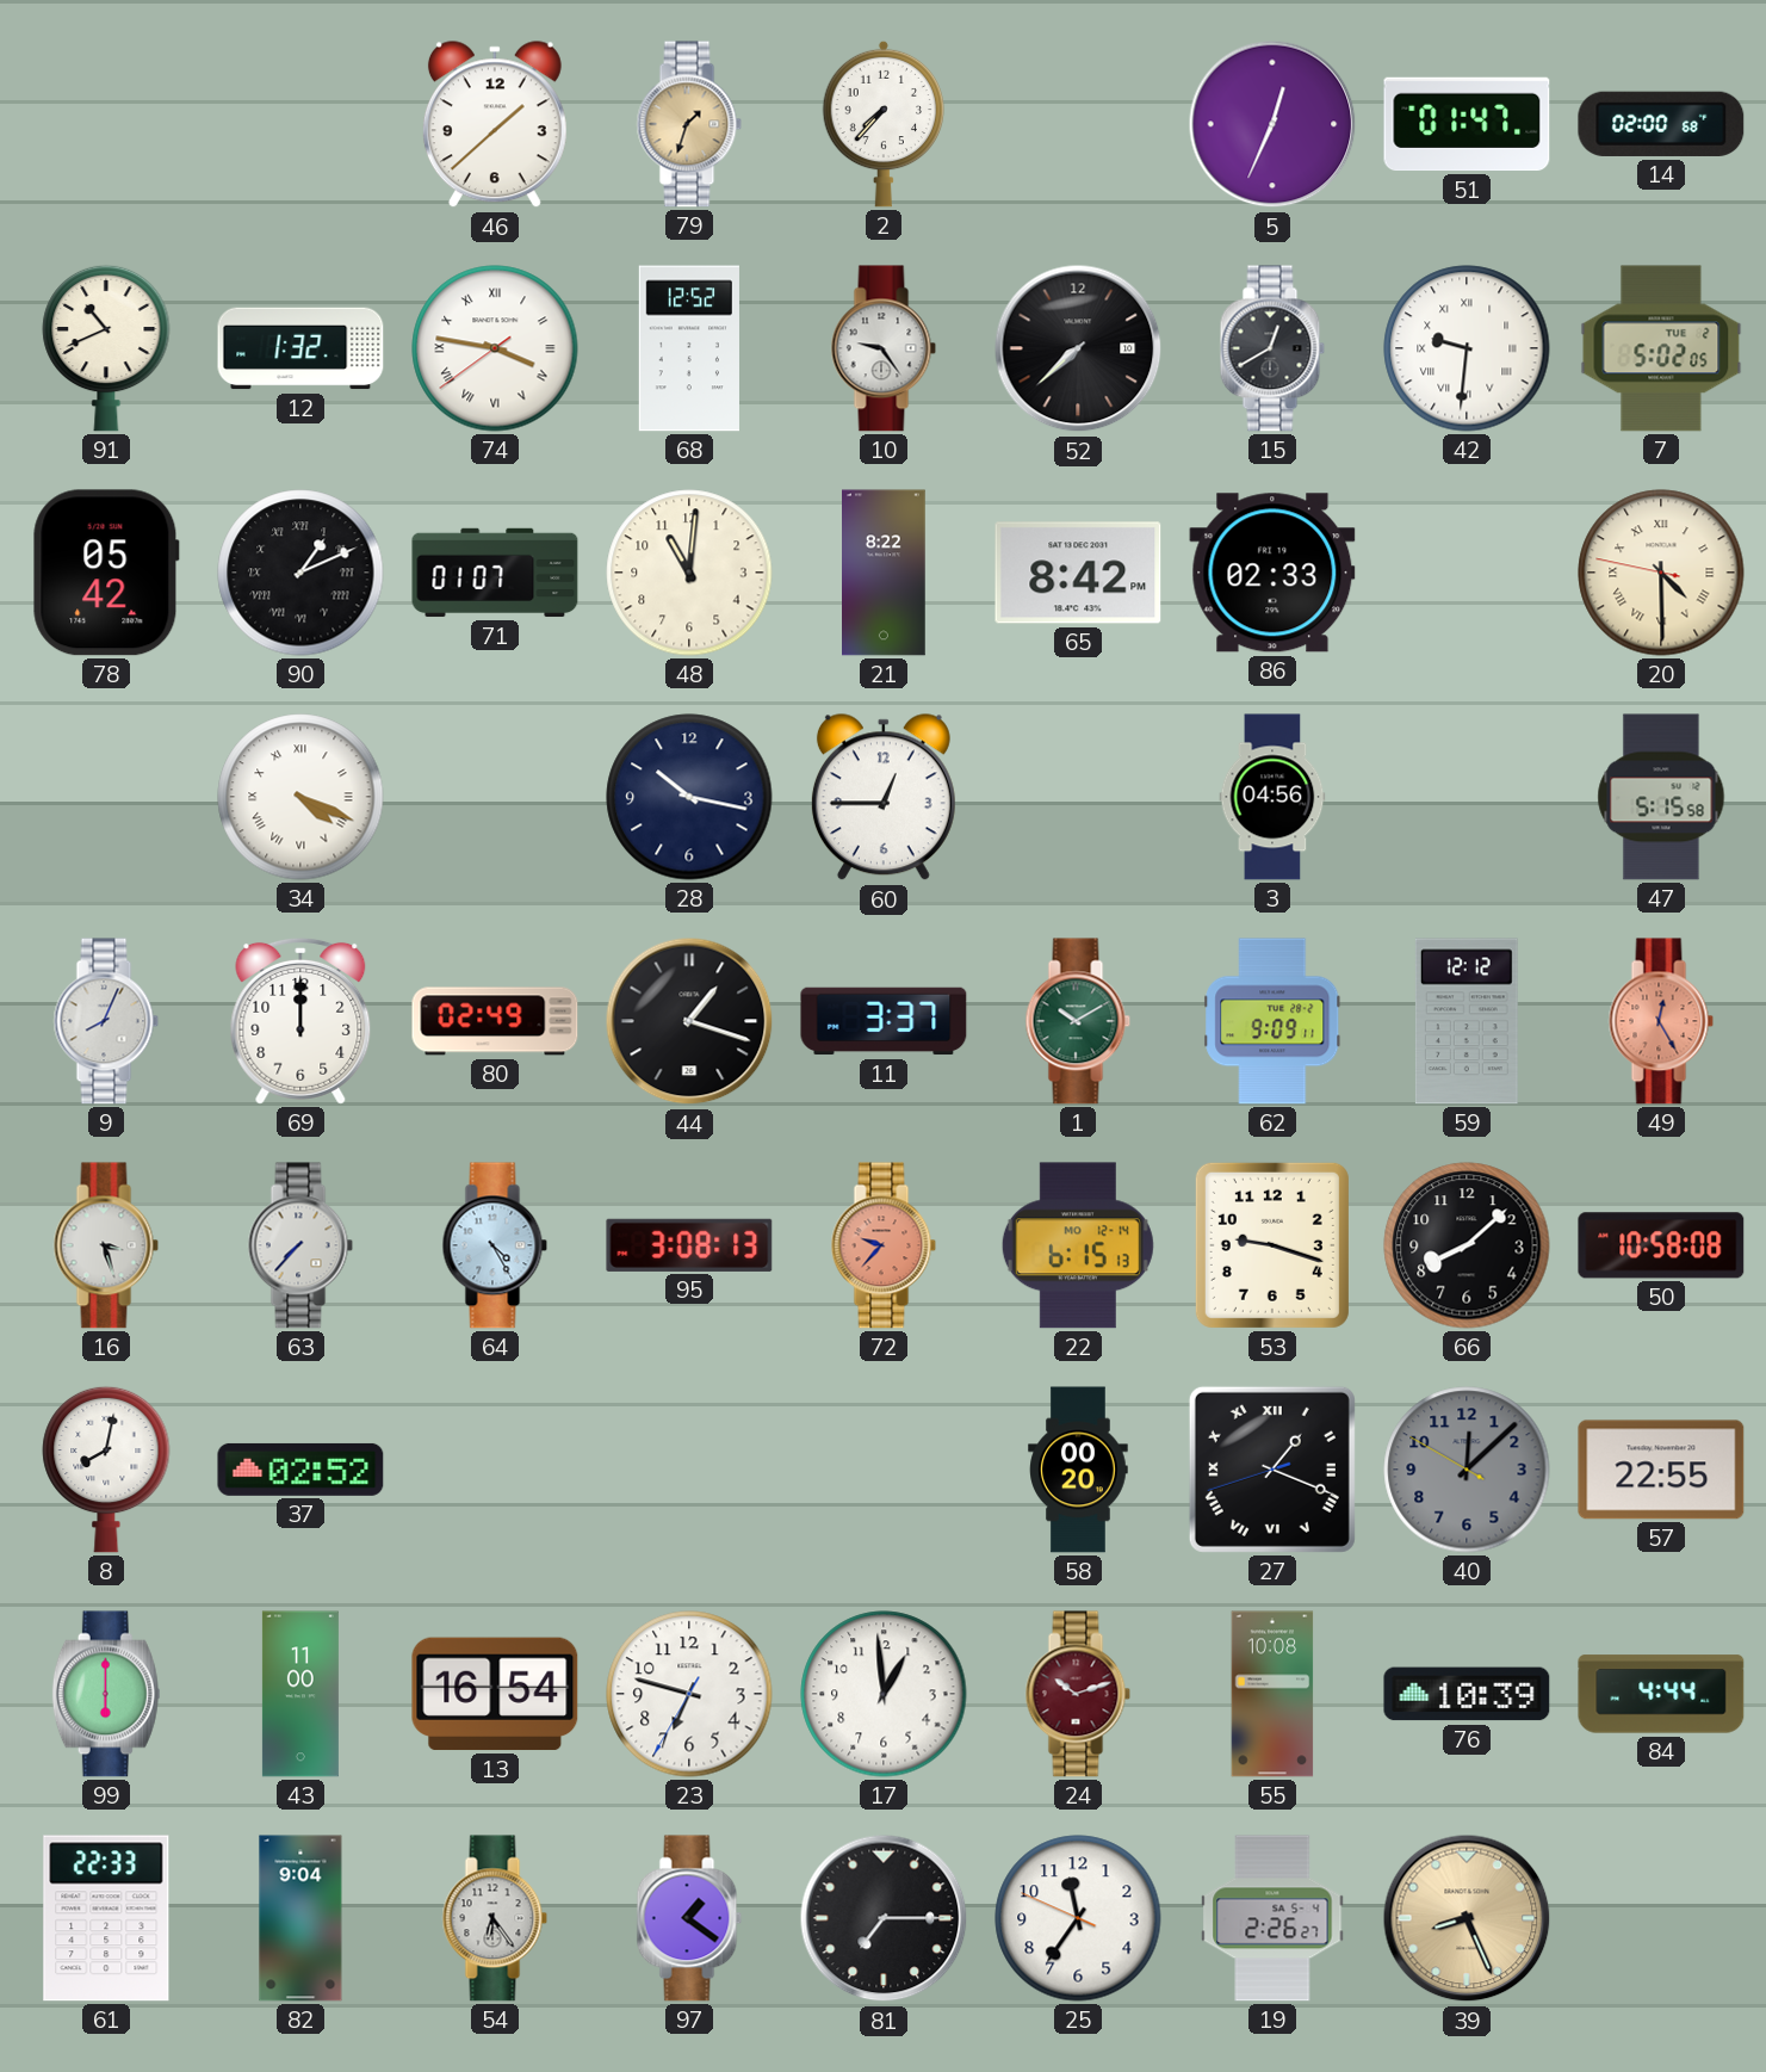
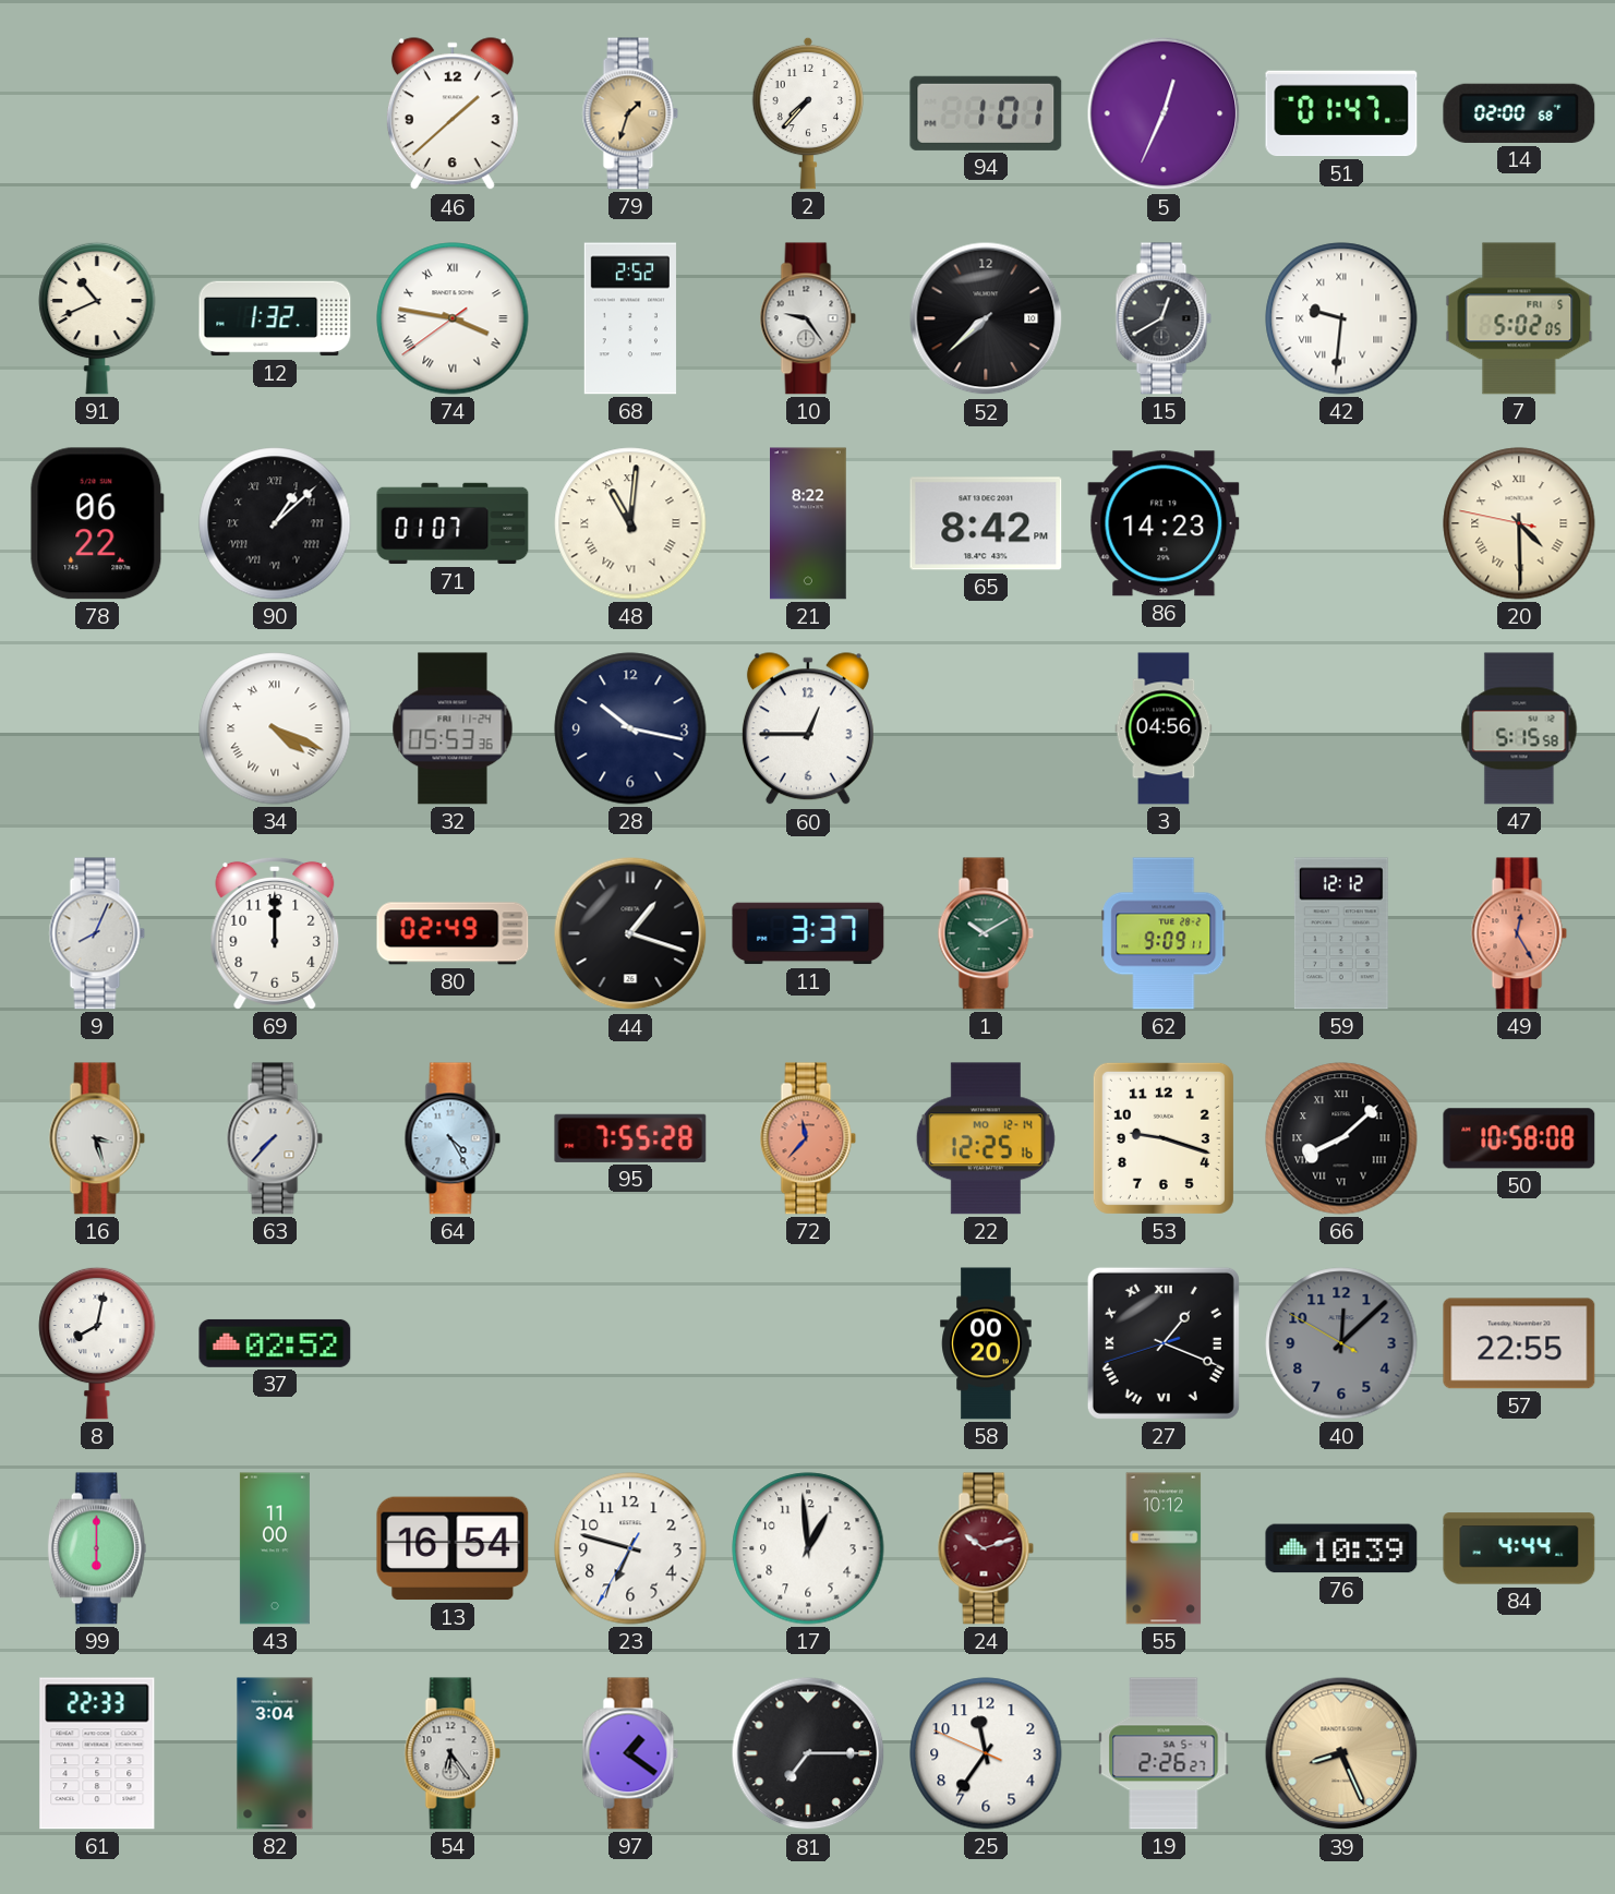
94: none -> 1:01
68: 12:52 -> 2:52
7 date: TUE 2 -> FRI 5
78: 05:42 -> 06:22
90: 1:11 -> 1:08
48 numerals: Arabic -> Roman
86: 02:33 -> 14:23
32: none -> 05:53
95: 3:08 -> 7:55
72: 9:37 -> 11:37
22: 6:15 -> 12:25
66 numerals: Arabic -> Roman
55: 10:08 -> 10:12
82: 9:04 -> 3:04
